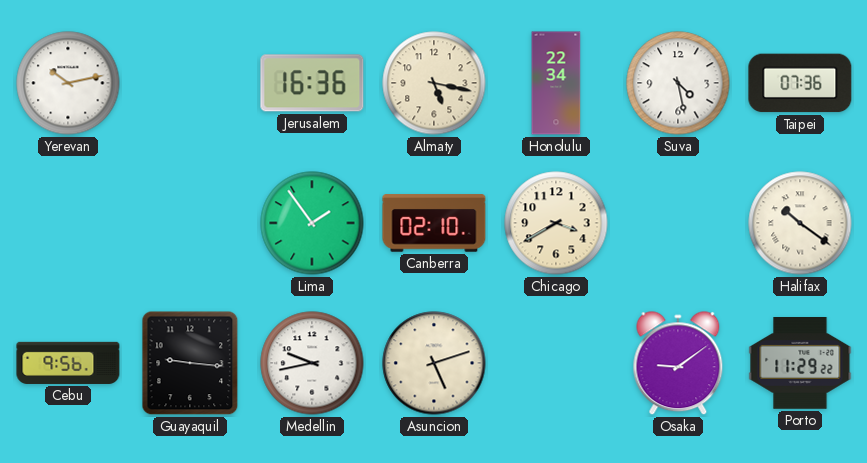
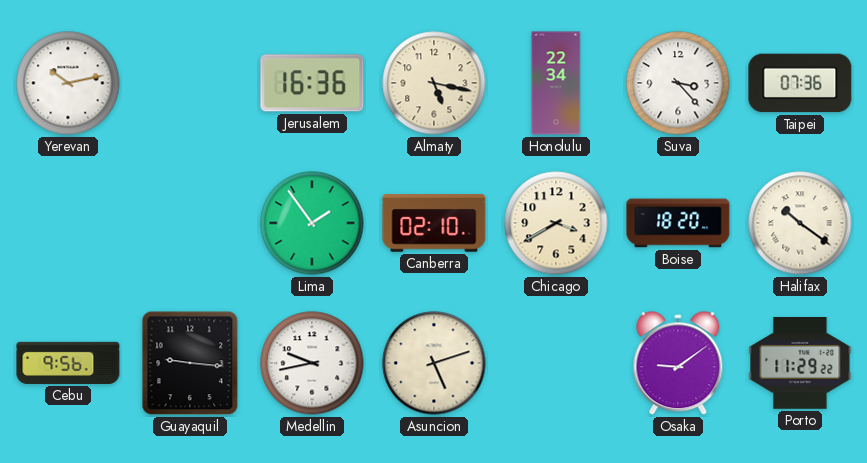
Suva: 4:28 -> 3:23
Boise: none -> 18:20
